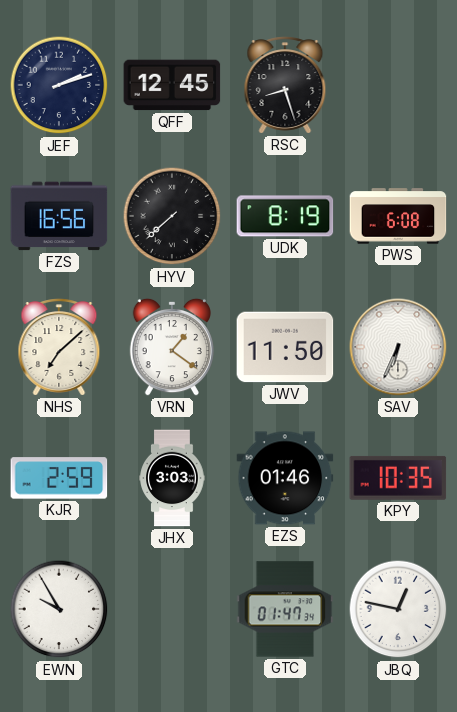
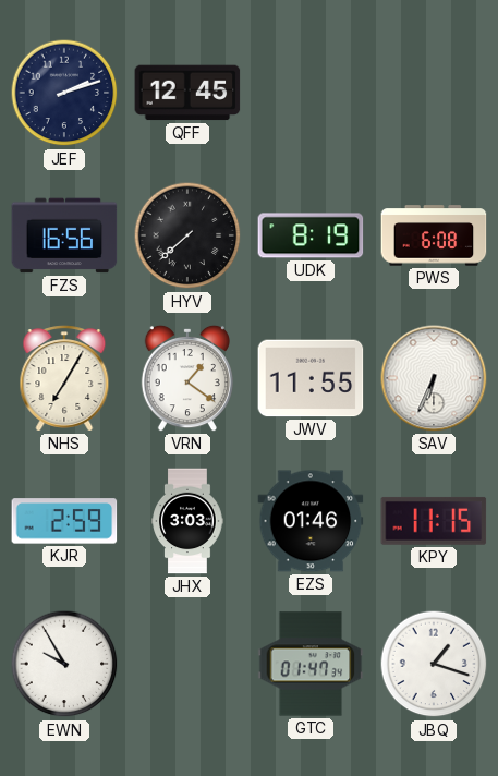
RSC: 8:27 -> none
NHS: 7:08 -> 7:05
JWV: 11:50 -> 11:55
KPY: 10:35 -> 11:15
JBQ: 12:47 -> 1:18
